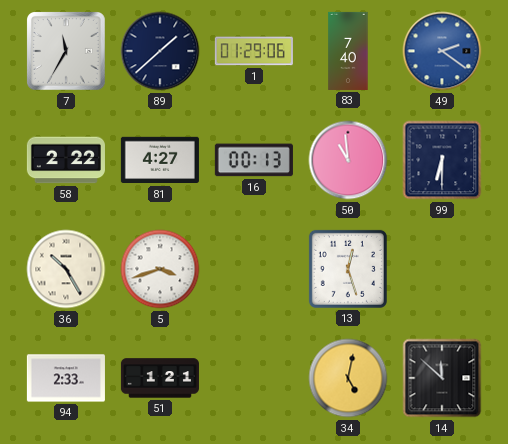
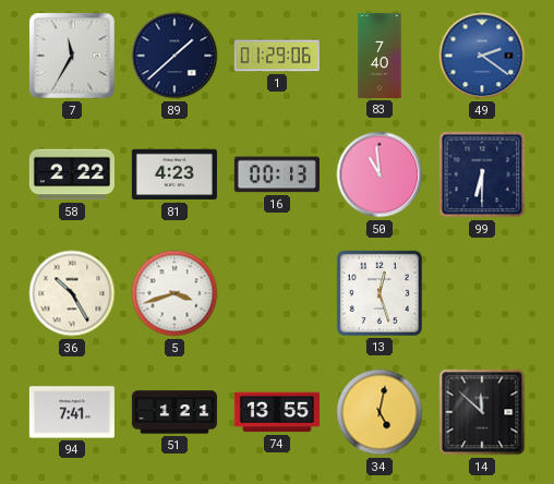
81: 4:27 -> 4:23
94: 2:33 -> 7:41
74: none -> 13:55
